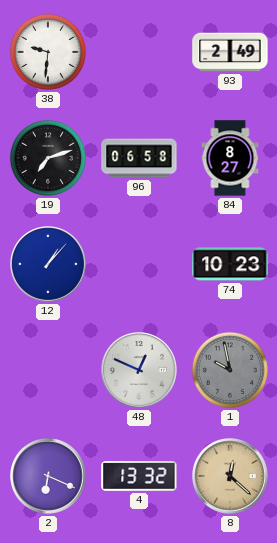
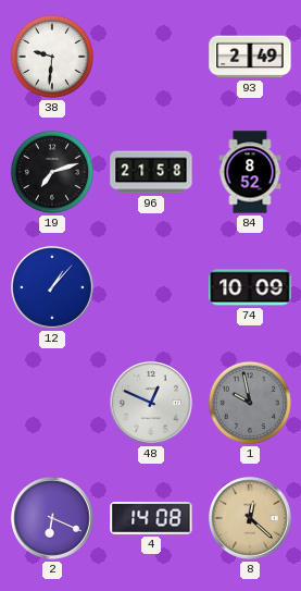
96: 06:58 -> 21:58
84: 8:27 -> 8:52
74: 10:23 -> 10:09
4: 13:32 -> 14:08
